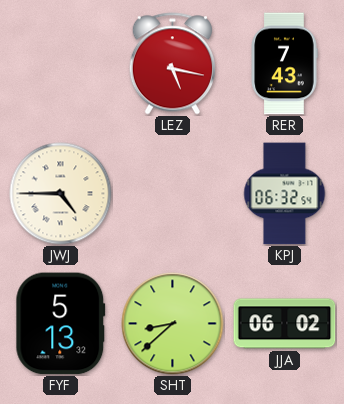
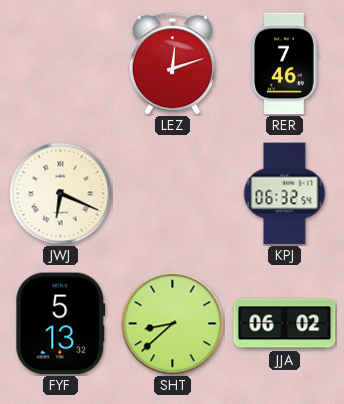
LEZ: 5:17 -> 12:12
RER: 7:43 -> 7:46
JWJ: 4:45 -> 6:19
